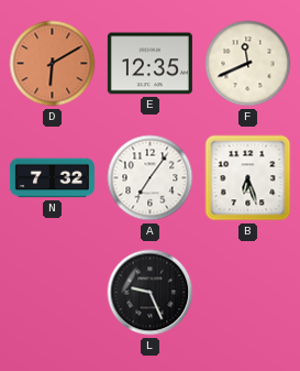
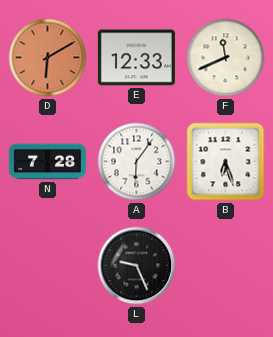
E: 12:35 -> 12:33
N: 7:32 -> 7:28
A: 7:06 -> 6:06
